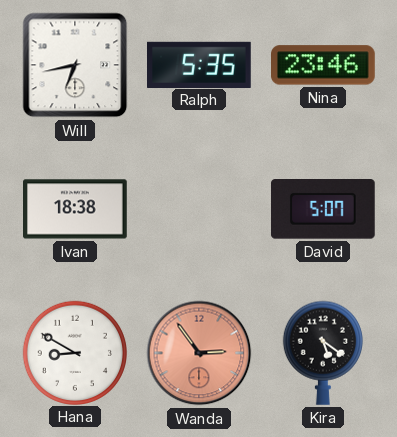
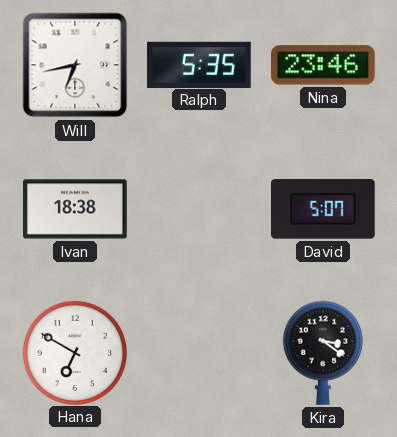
Hana: 8:50 -> 6:50
Wanda: 2:54 -> none
Kira: 5:21 -> 3:21
